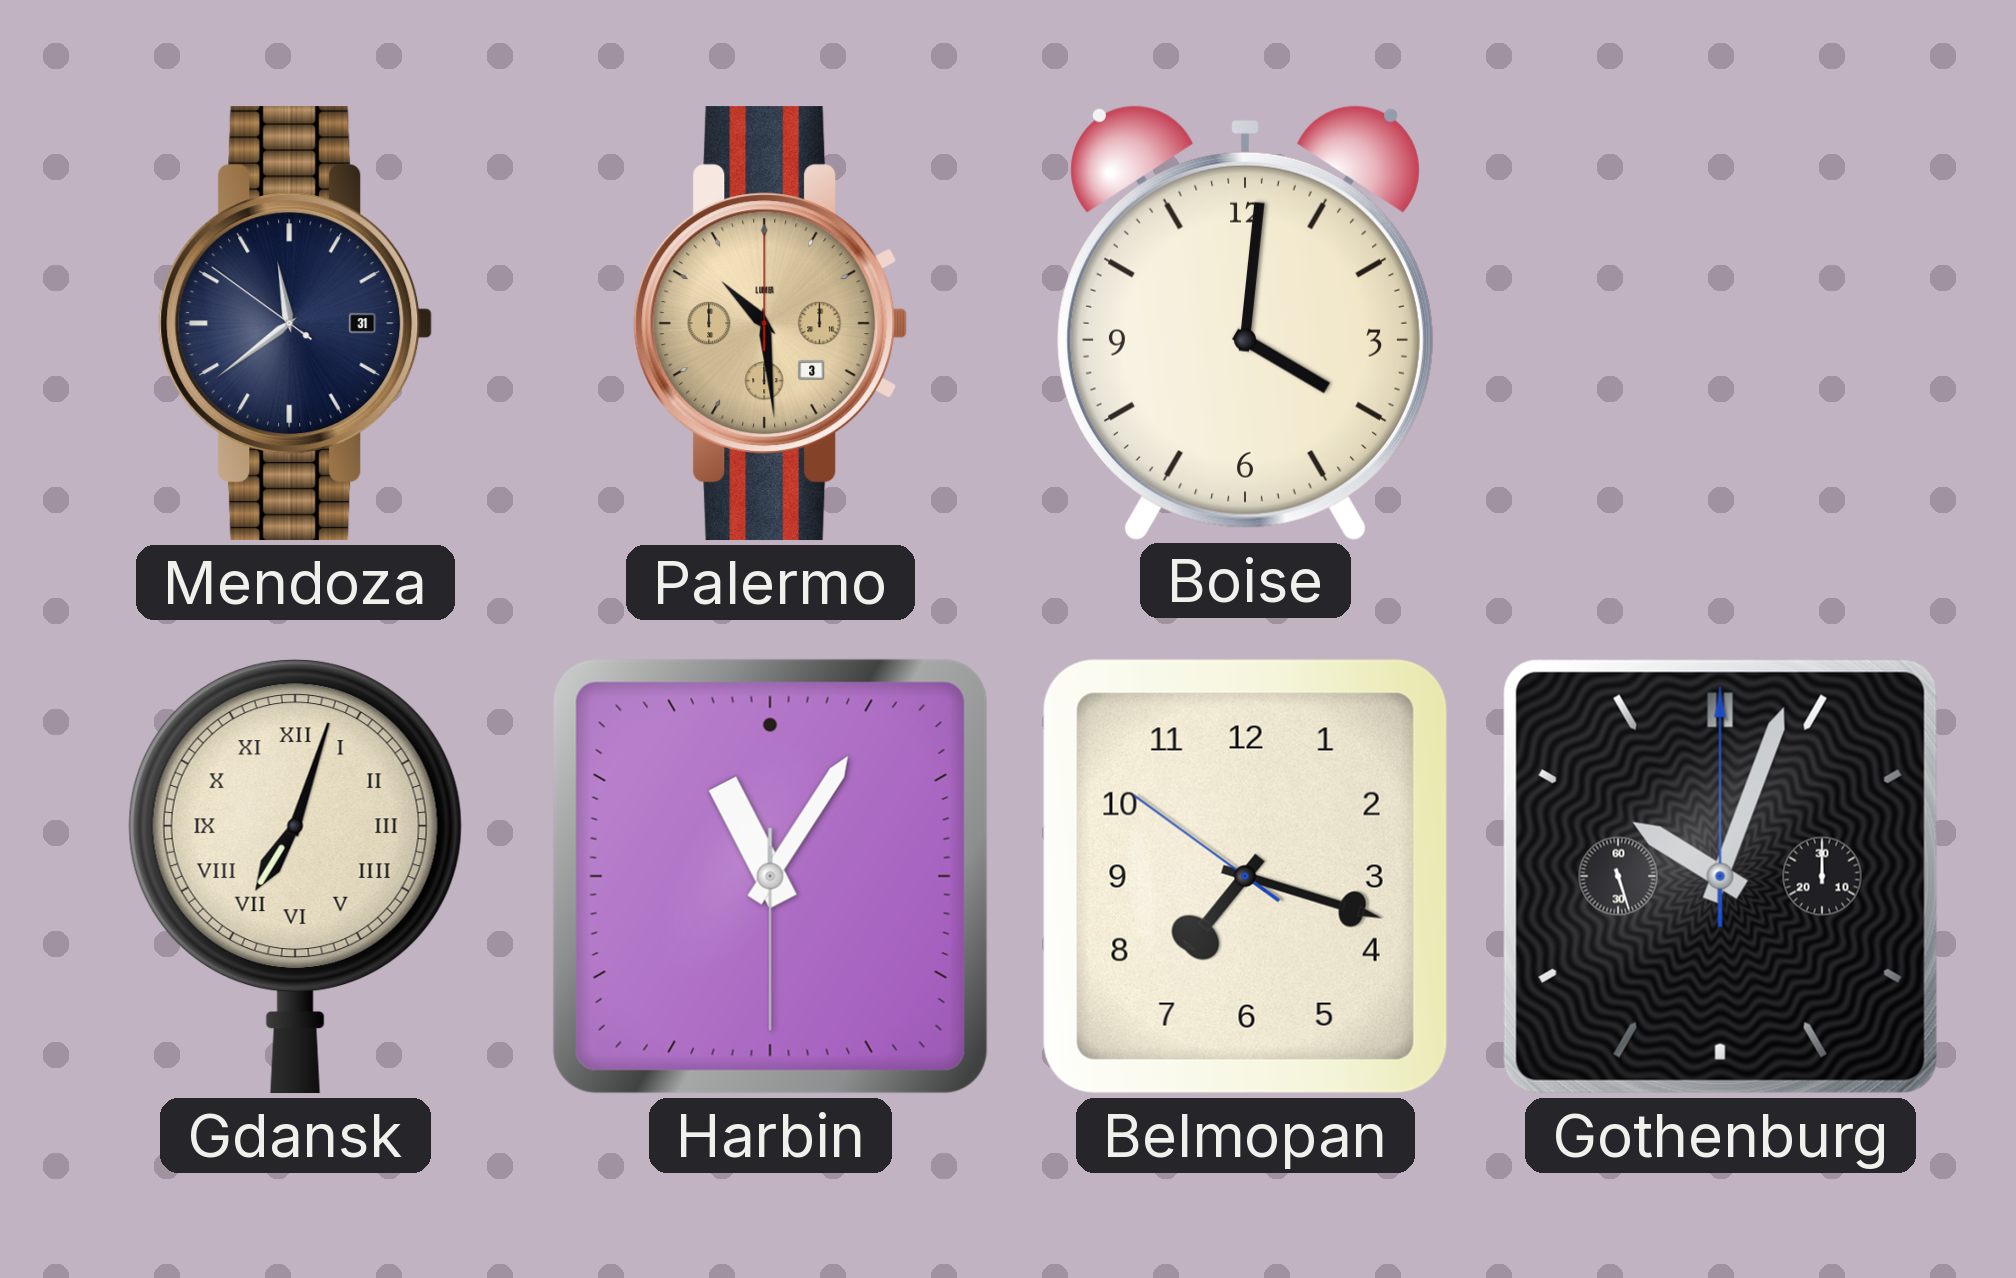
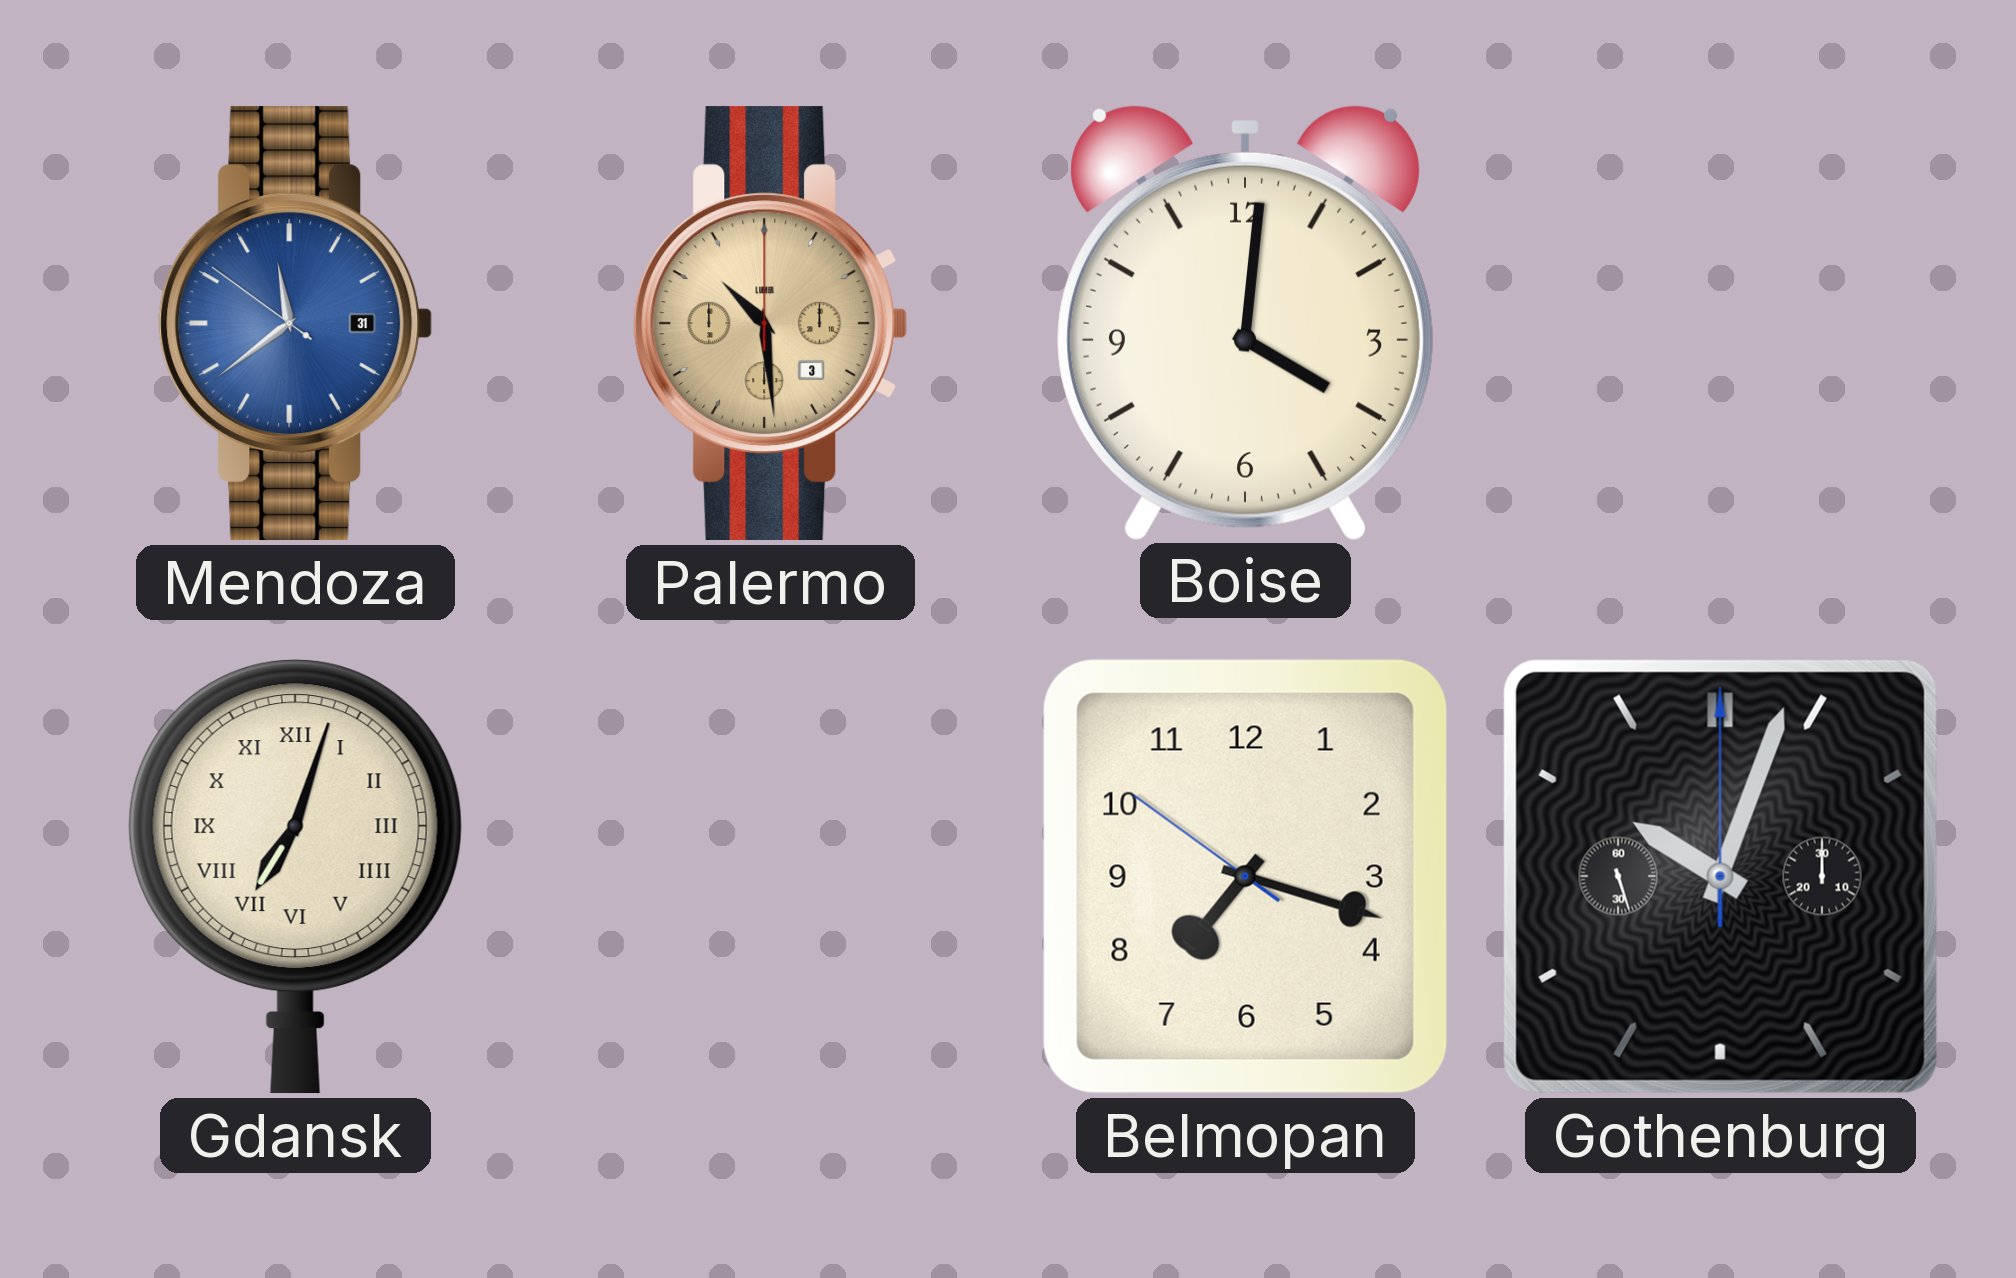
Mendoza dial: navy -> blue
Harbin: 11:05 -> none
